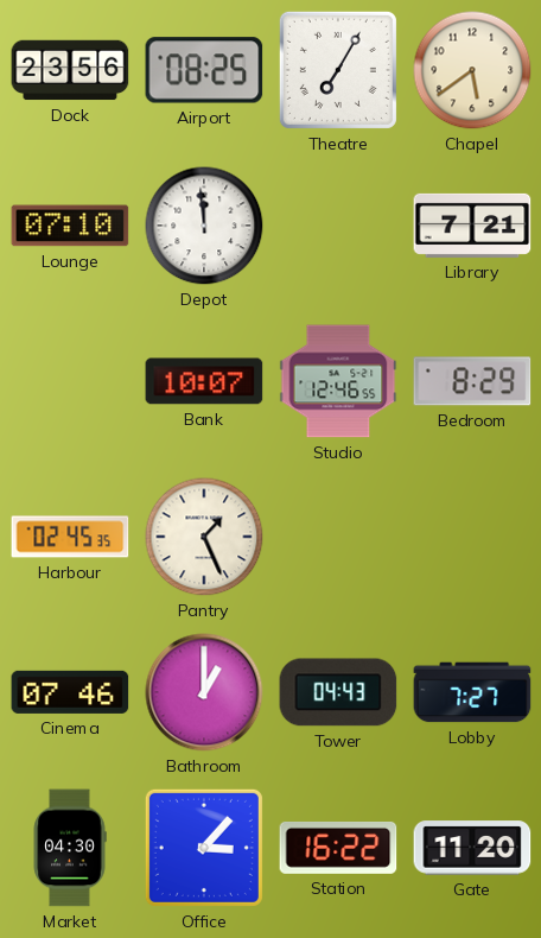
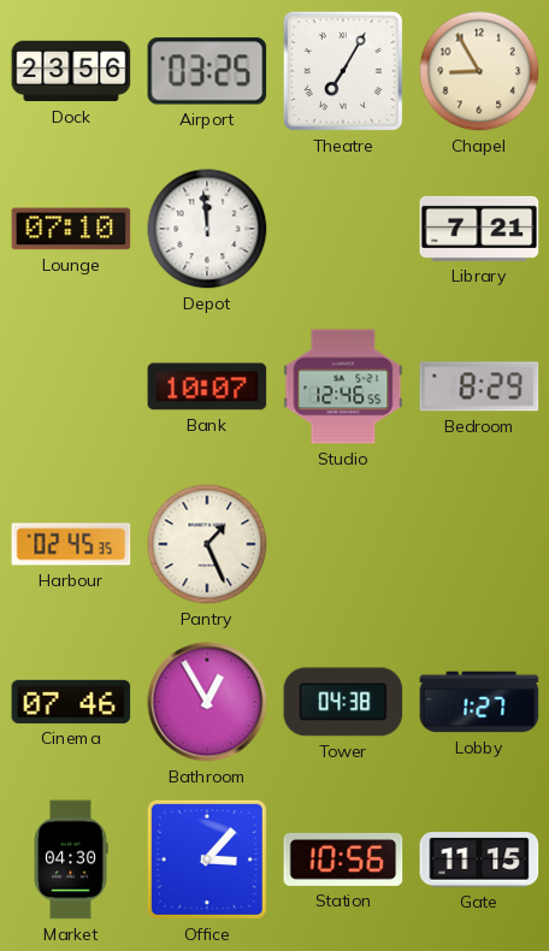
Airport: 08:25 -> 03:25
Chapel: 5:39 -> 8:55
Bathroom: 1:00 -> 12:55
Tower: 04:43 -> 04:38
Lobby: 7:27 -> 1:27
Station: 16:22 -> 10:56
Gate: 11:20 -> 11:15
